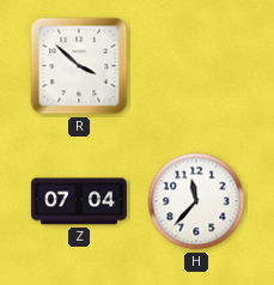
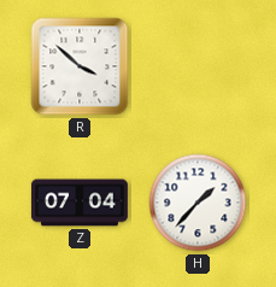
H: 11:37 -> 1:37
